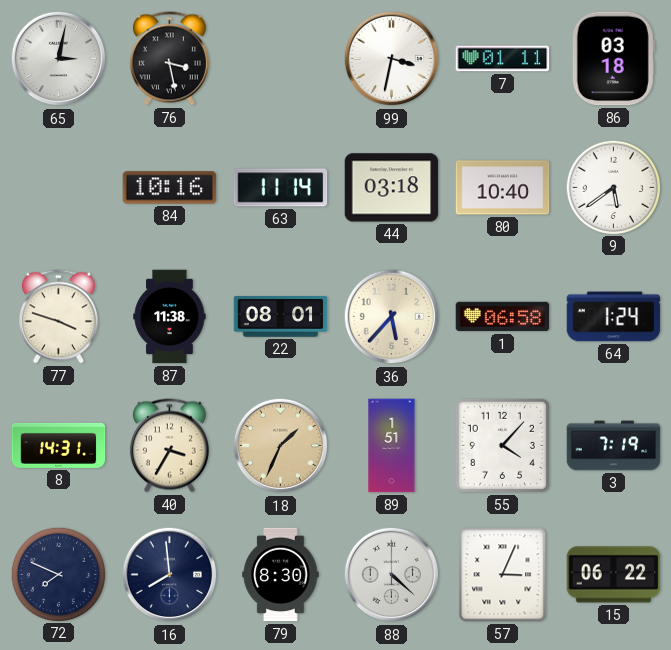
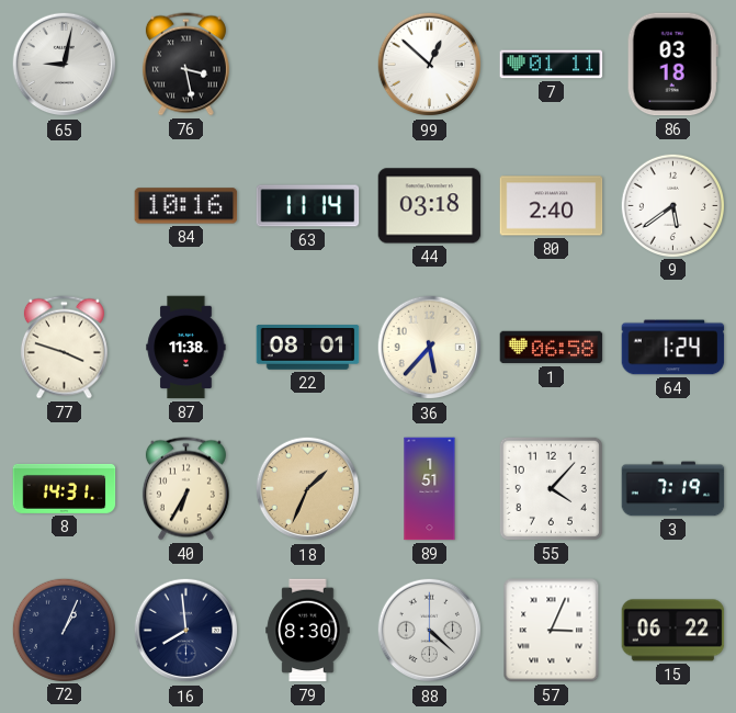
65: 3:02 -> 9:02
99: 3:32 -> 12:52
80: 10:40 -> 2:40
40: 3:35 -> 6:35
72: 7:49 -> 1:04
